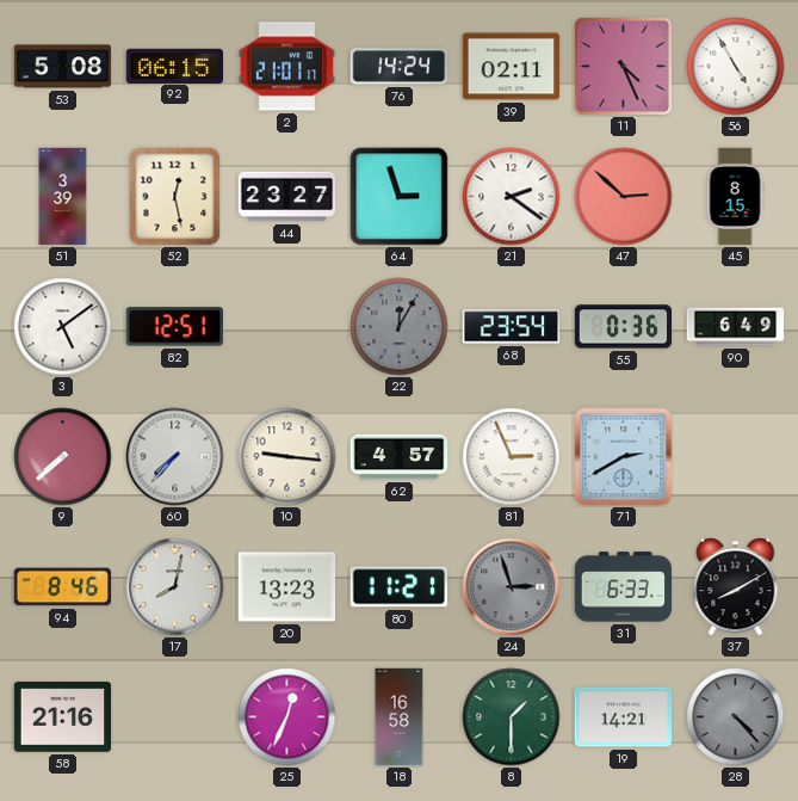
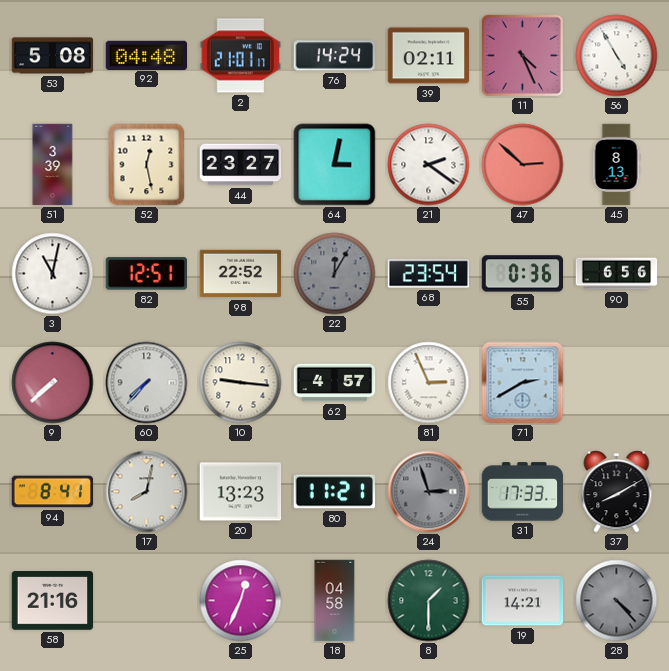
92: 06:15 -> 04:48
64: 2:57 -> 3:02
45: 8:15 -> 8:13
3: 5:09 -> 11:02
98: none -> 22:52
90: 6:49 -> 6:56
94: 8:46 -> 8:41
31: 6:33 -> 17:33
18: 16:58 -> 04:58
